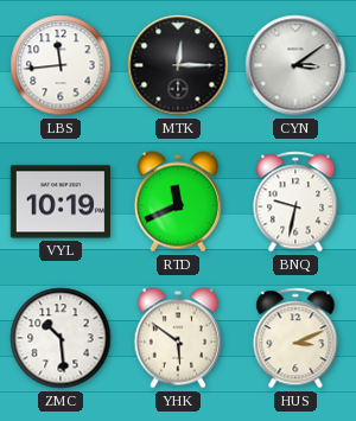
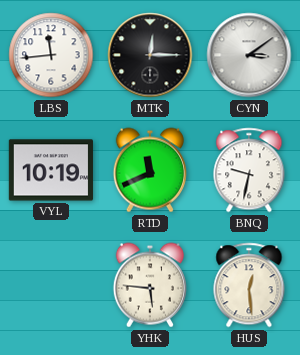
ZMC: 10:29 -> none
YHK: 5:51 -> 5:46
HUS: 3:11 -> 12:29
